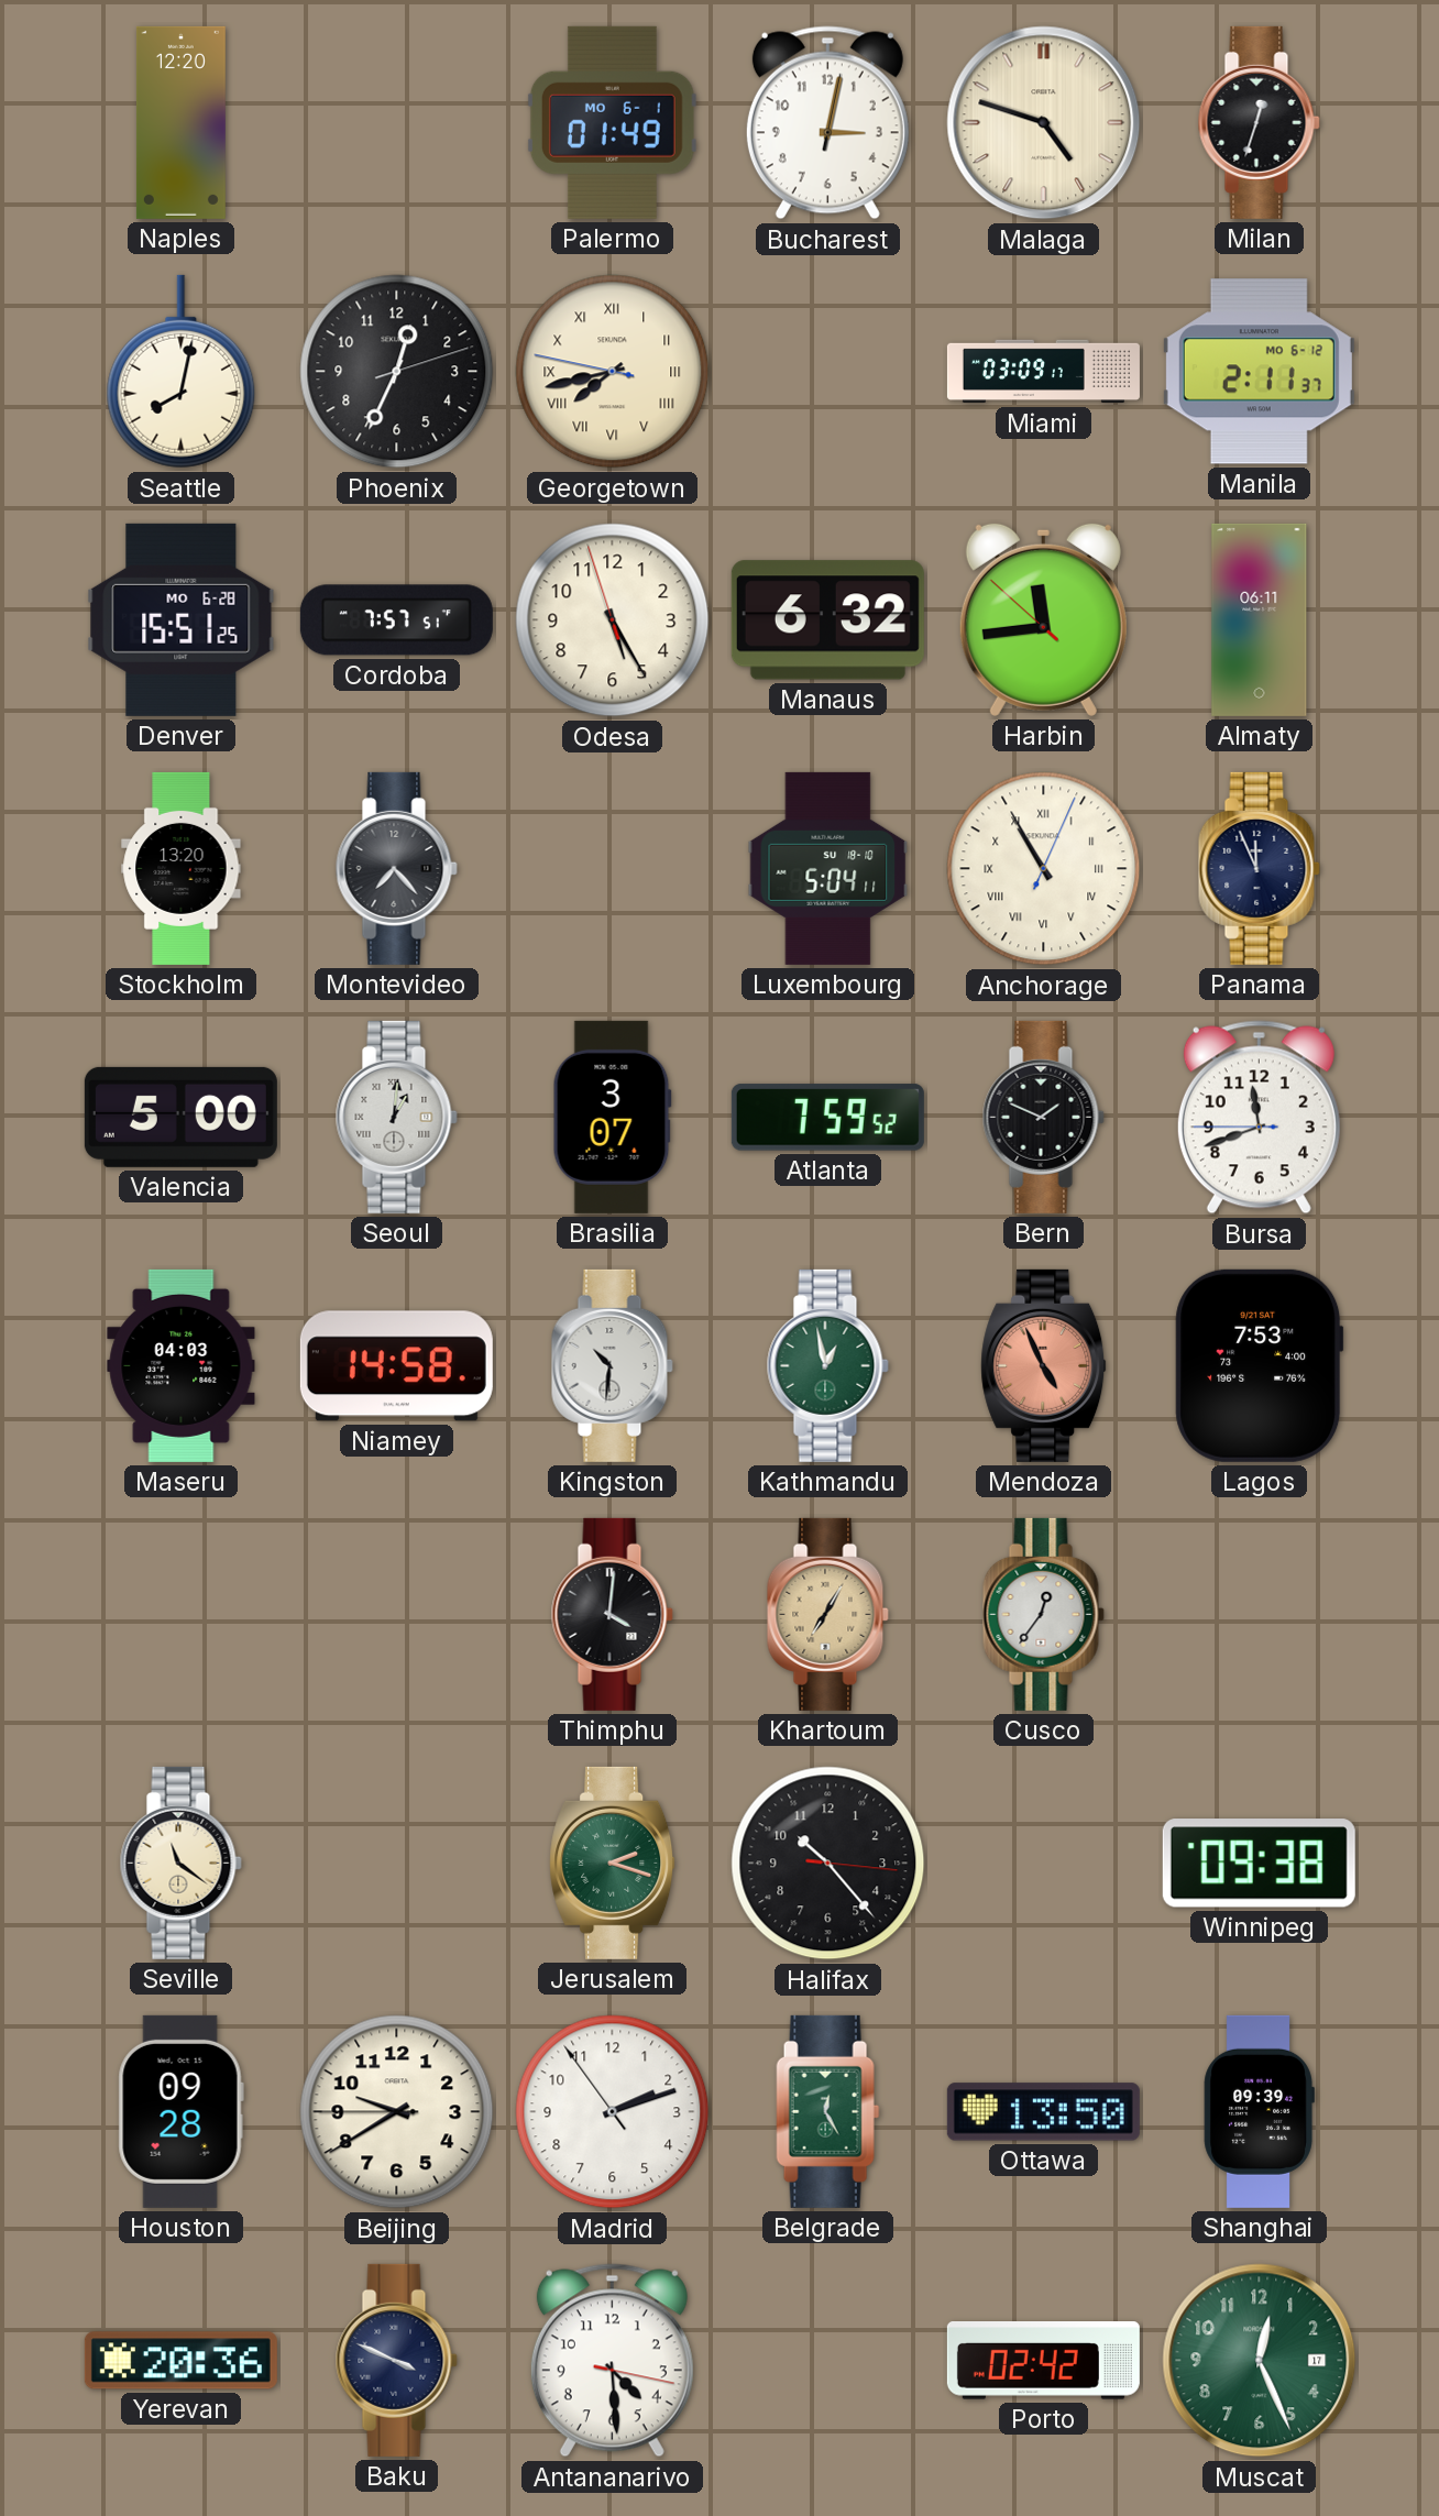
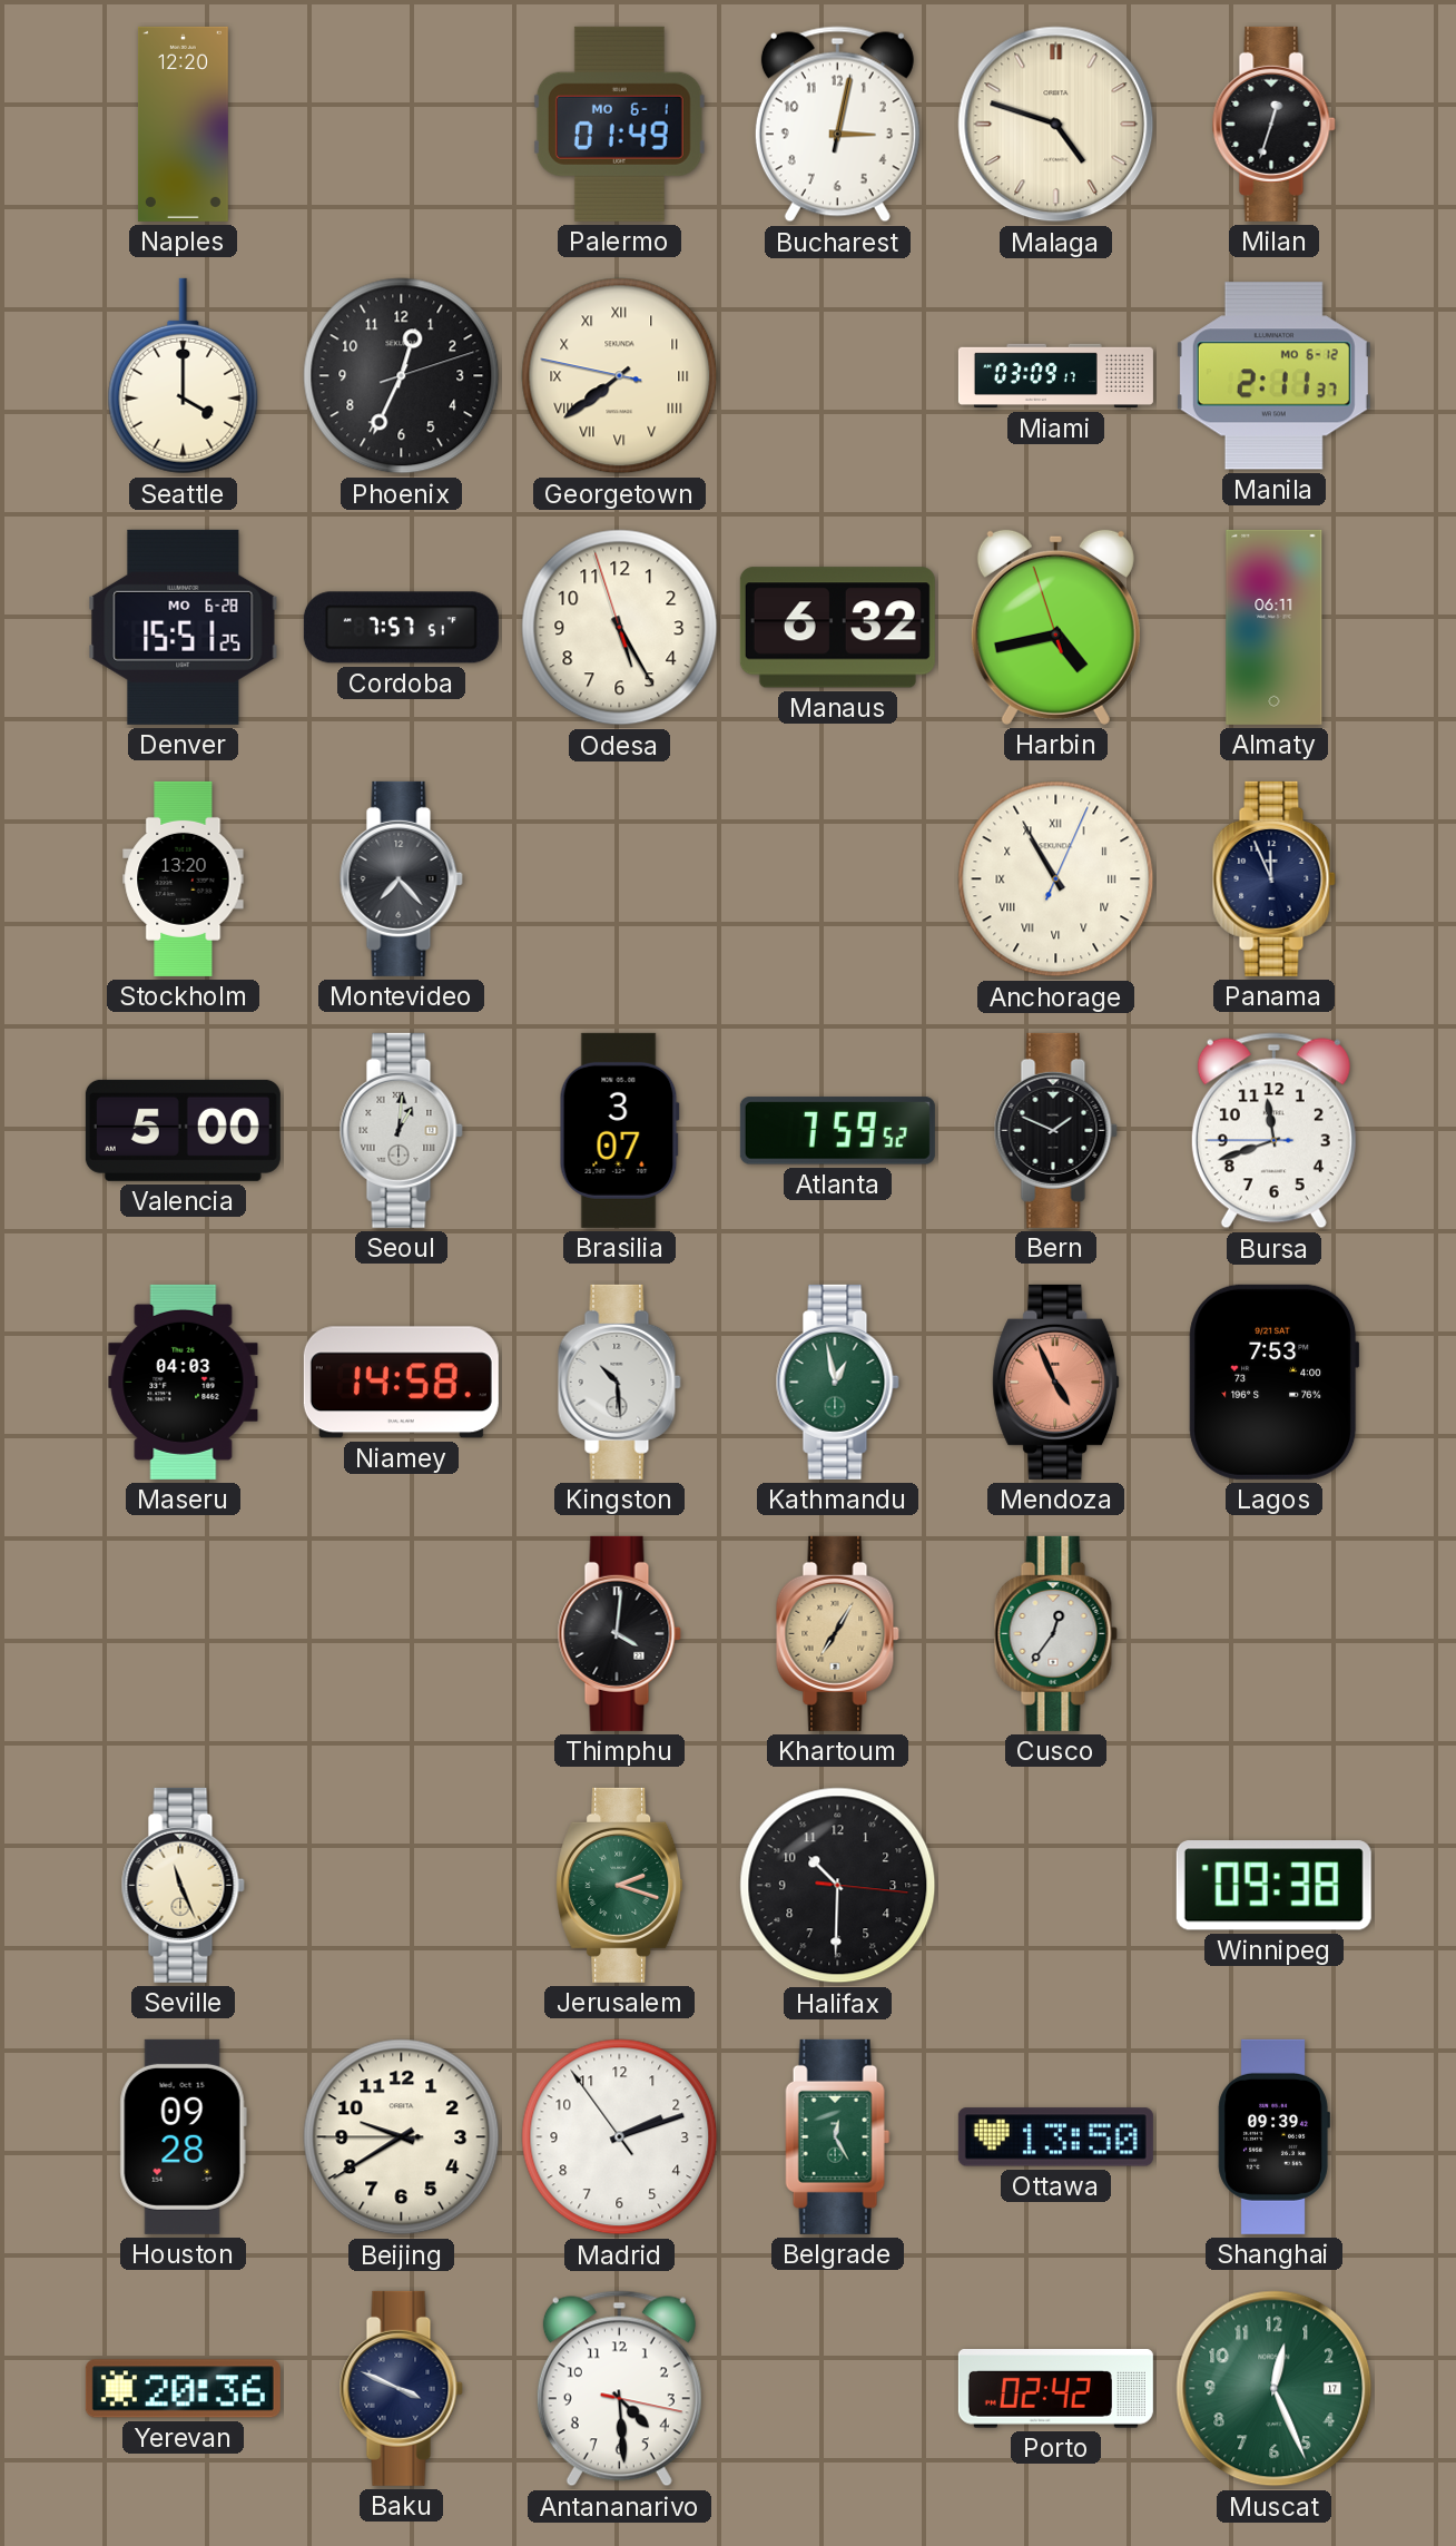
Seattle: 8:02 -> 4:00
Georgetown: 7:42 -> 7:38
Harbin: 11:43 -> 4:42
Luxembourg: 5:04 -> none
Kingston: 10:31 -> 10:29
Seville: 11:21 -> 11:26
Halifax: 10:23 -> 10:30
